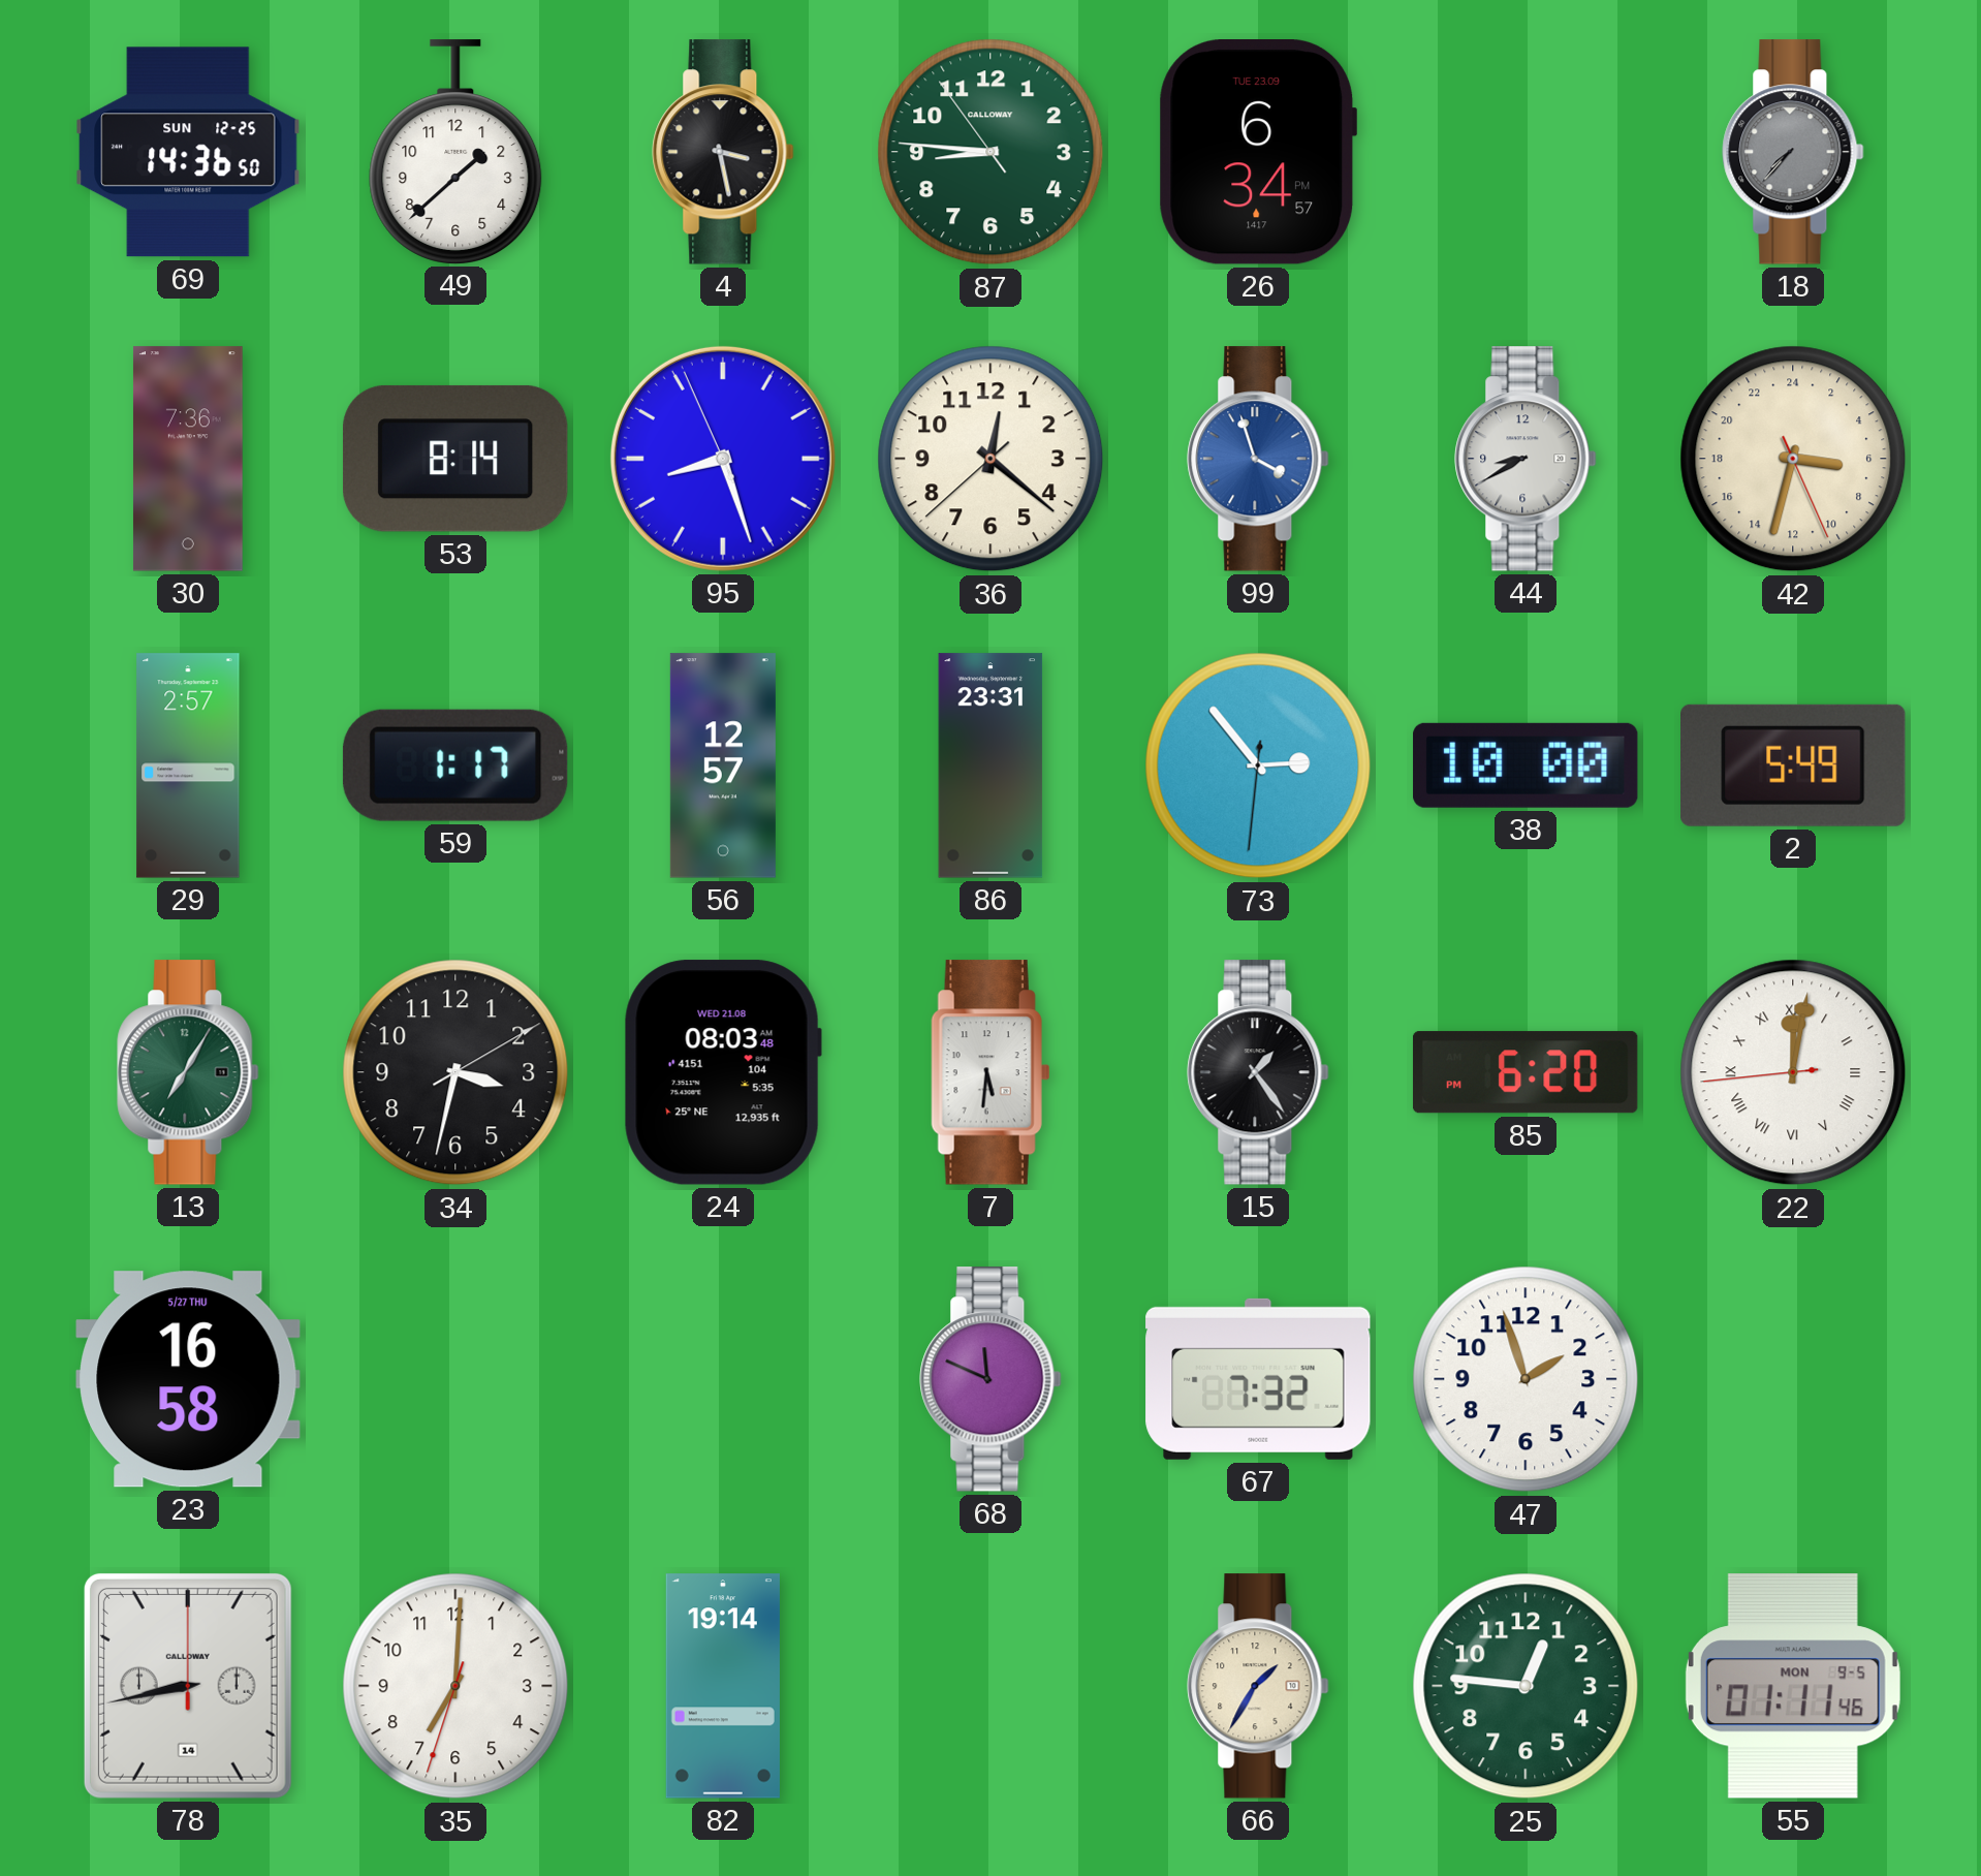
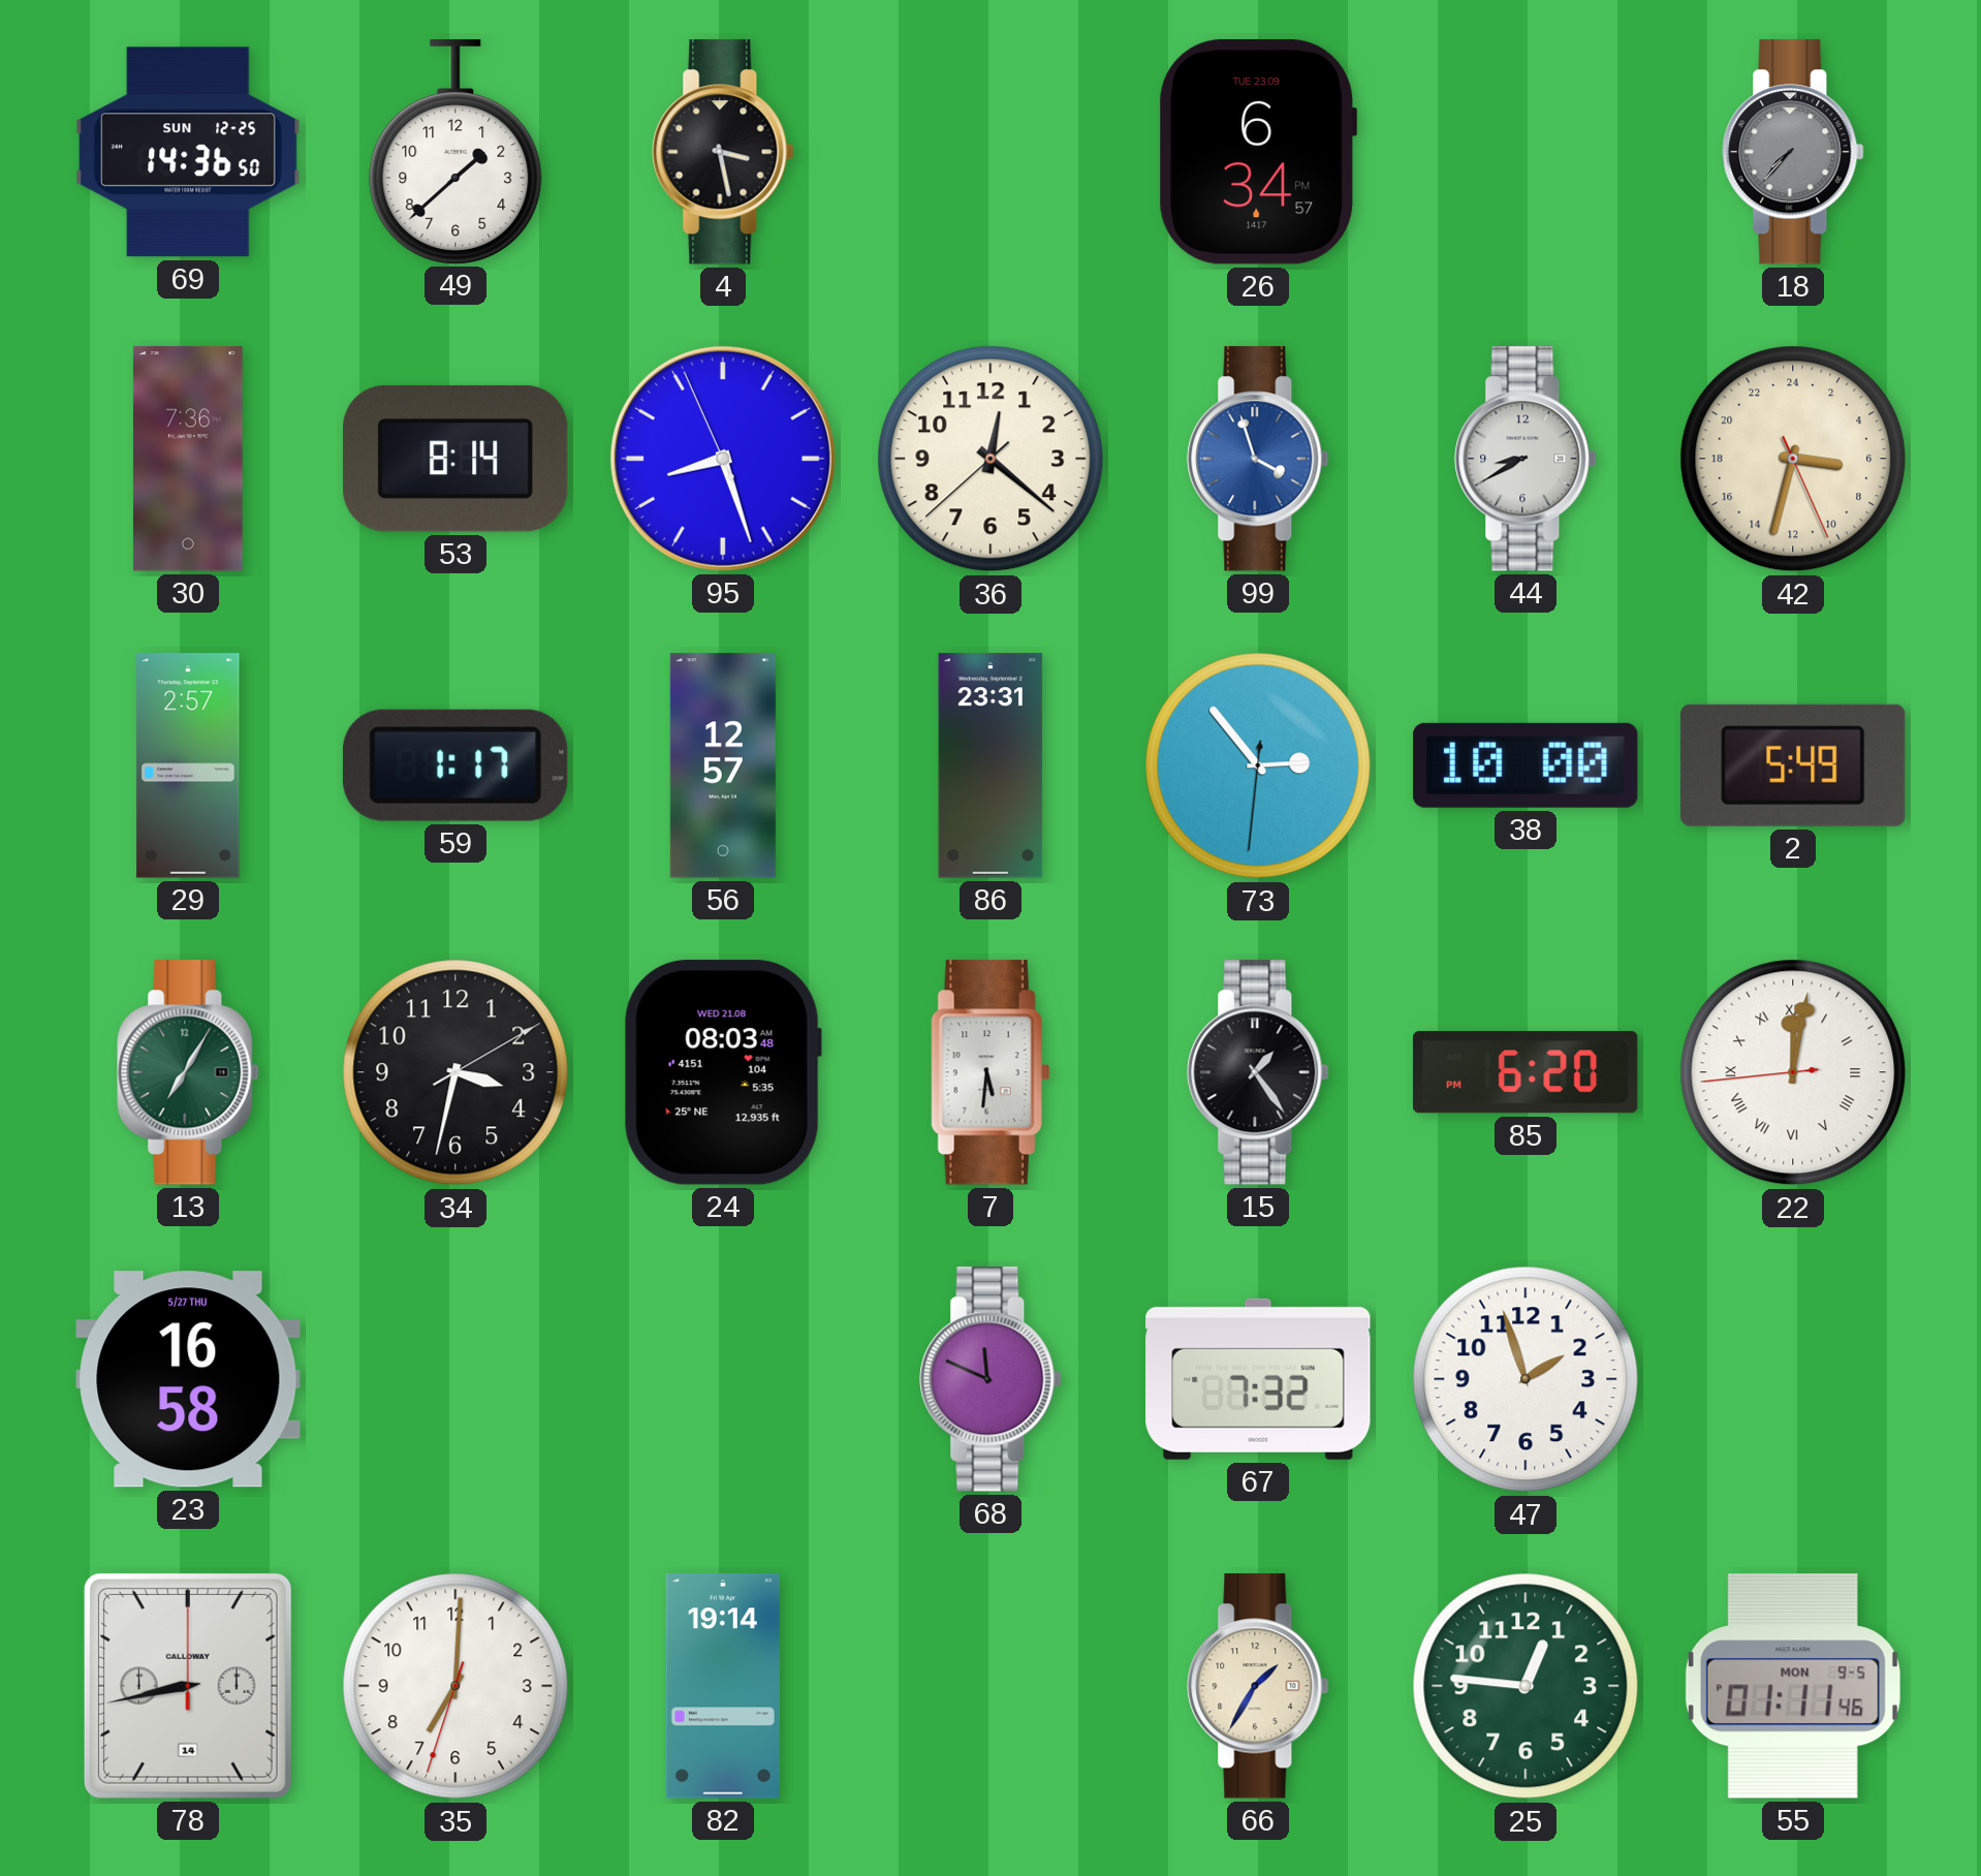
87: 8:45 -> none
